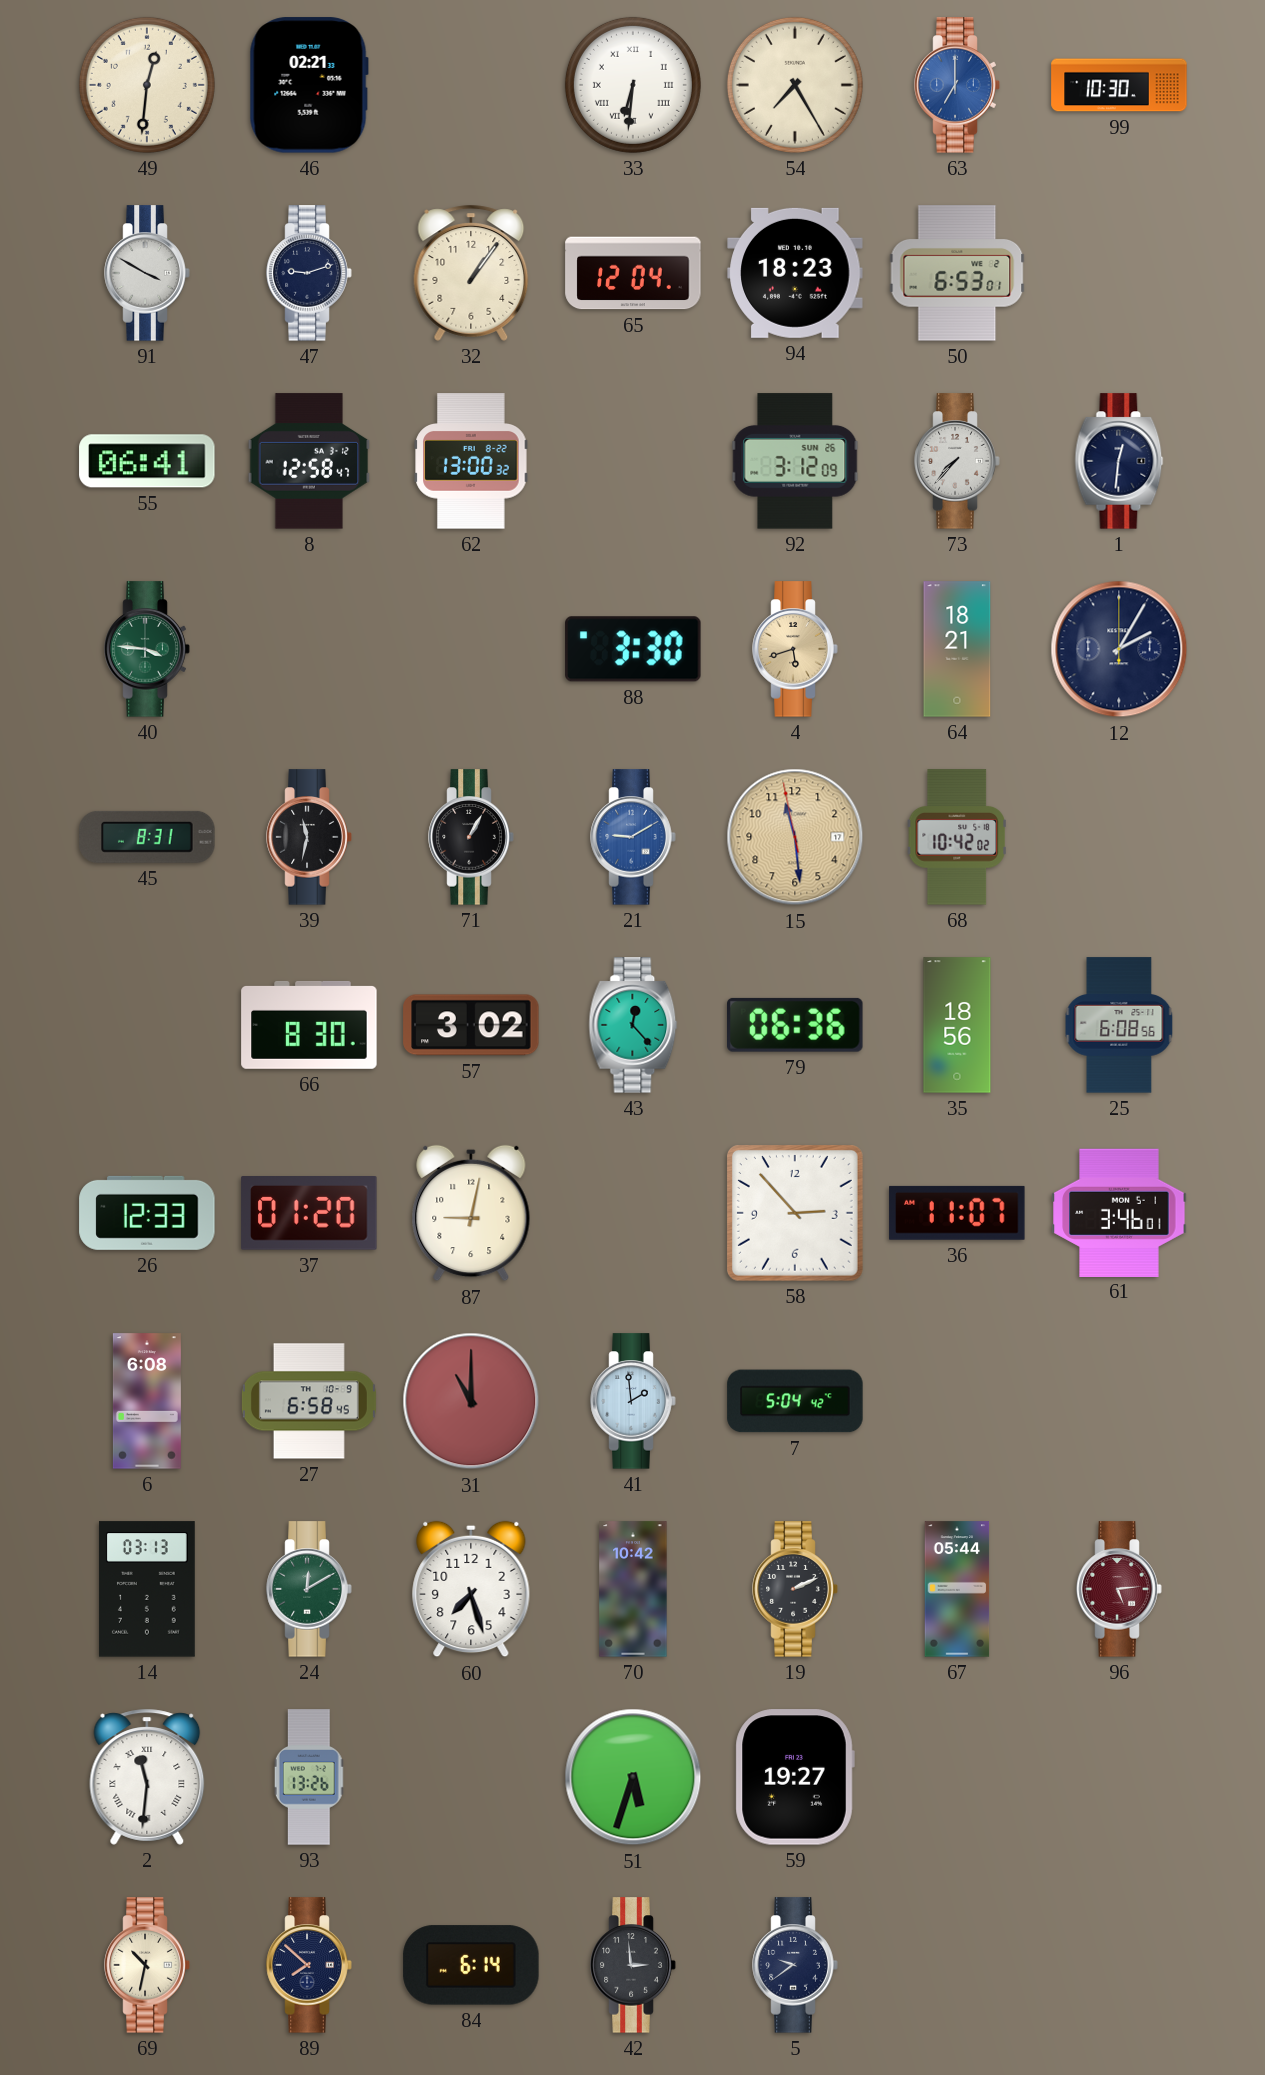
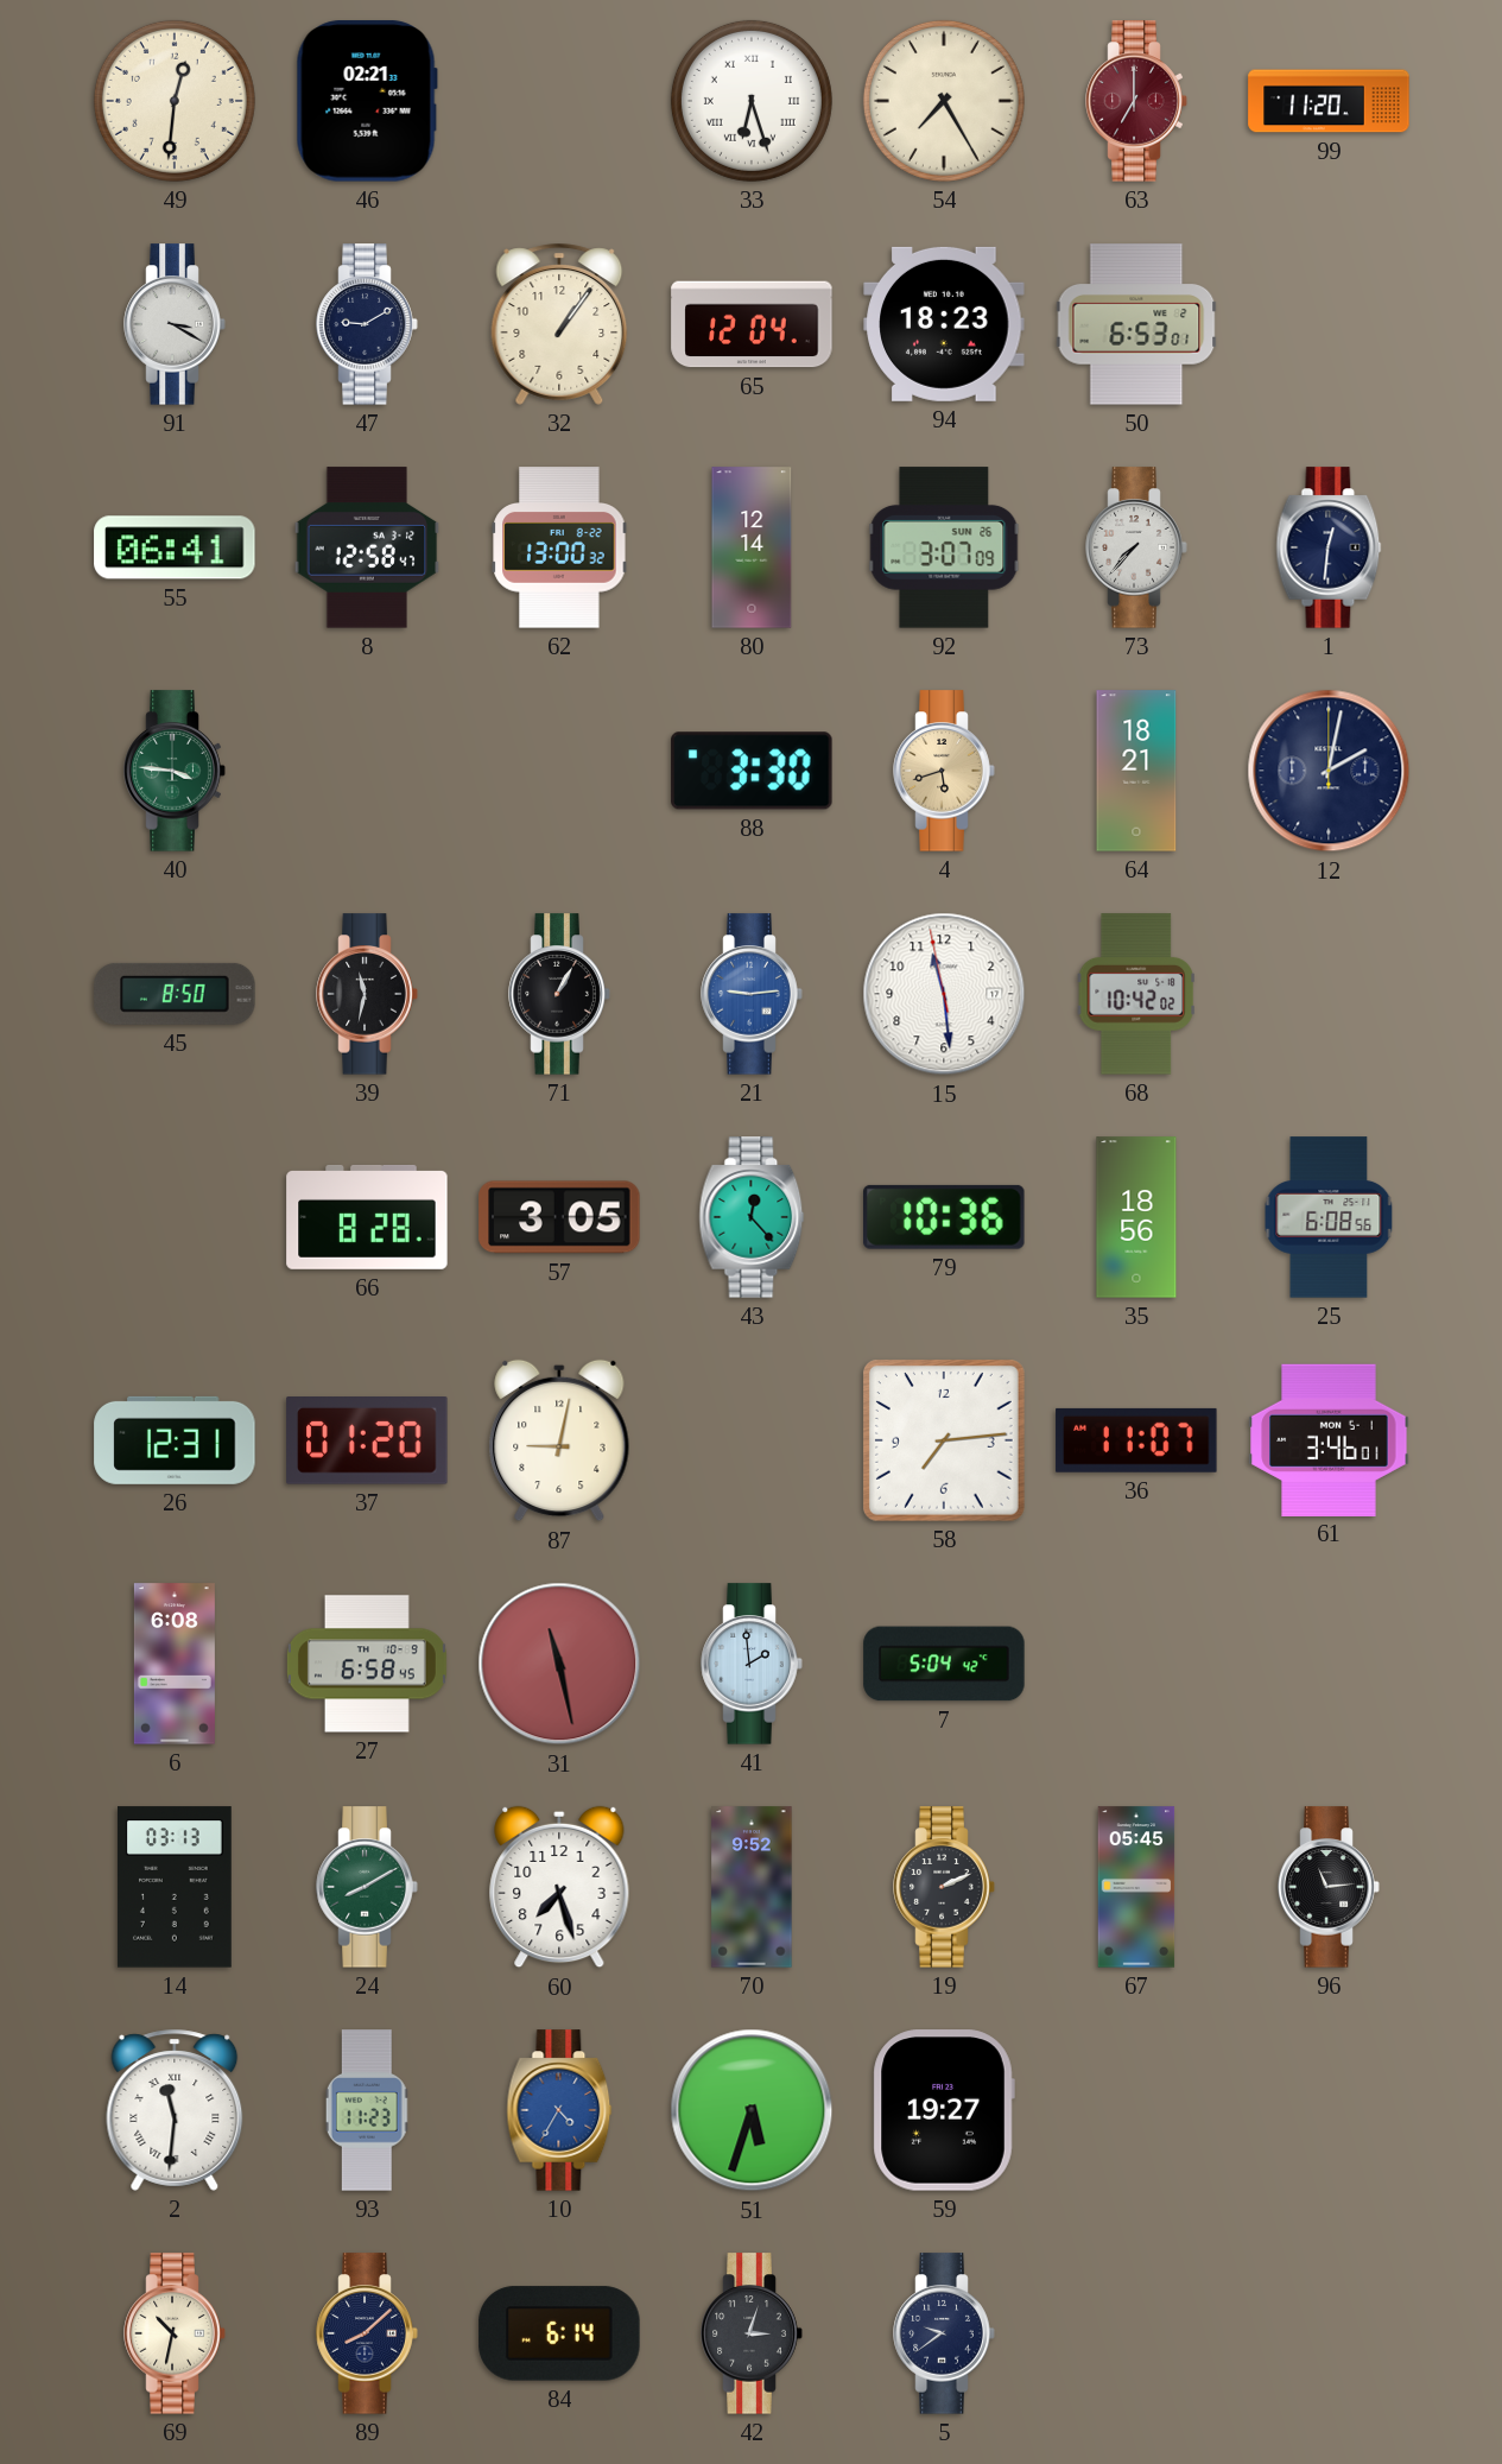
33: 6:31 -> 6:27
63 dial: blue -> burgundy
99: 10:30 -> 11:20
91: 3:50 -> 3:20
47: 9:12 -> 9:10
80: none -> 12:14
92: 3:12 -> 3:07
12: 2:05 -> 2:02
45: 8:31 -> 8:50
21: 9:10 -> 9:14
15 dial: champagne -> white
66: 8:30 -> 8:28
57: 3:02 -> 3:05
79: 06:36 -> 10:36
26: 12:33 -> 12:31
58: 2:53 -> 7:14
31: 11:00 -> 11:28
24: 12:10 -> 8:10
70: 10:42 -> 9:52
67: 05:44 -> 05:45
96: 5:14 -> 11:14
96 dial: burgundy -> black
93: 13:26 -> 11:23
10: none -> 4:35
89: 7:52 -> 8:08
42: 2:59 -> 3:03
